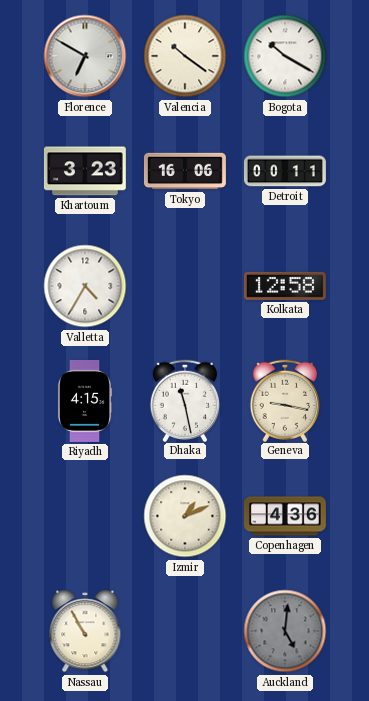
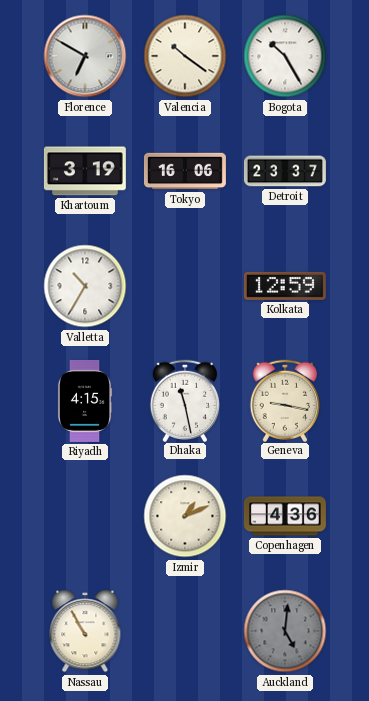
Bogota: 10:20 -> 10:25
Khartoum: 3:23 -> 3:19
Detroit: 00:11 -> 23:37
Valletta: 4:35 -> 10:35
Kolkata: 12:58 -> 12:59
